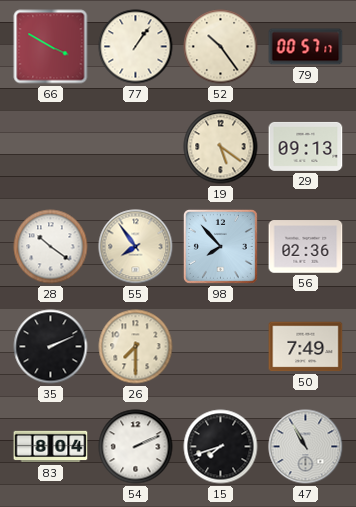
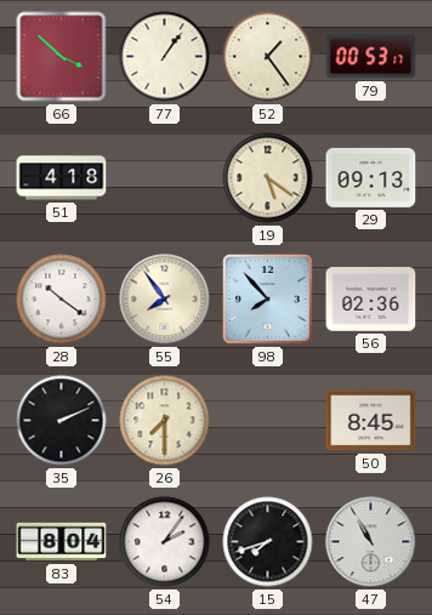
66: 3:50 -> 3:52
52: 10:24 -> 1:24
79: 00:57 -> 00:53
51: none -> 4:18
50: 7:49 -> 8:45
54: 2:11 -> 2:06
